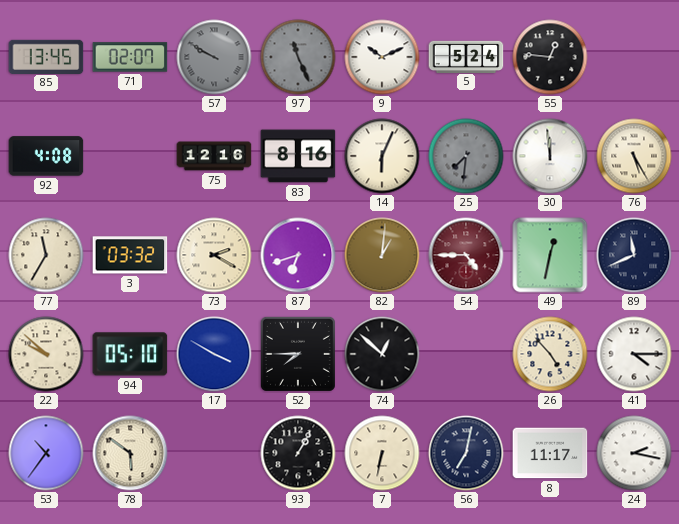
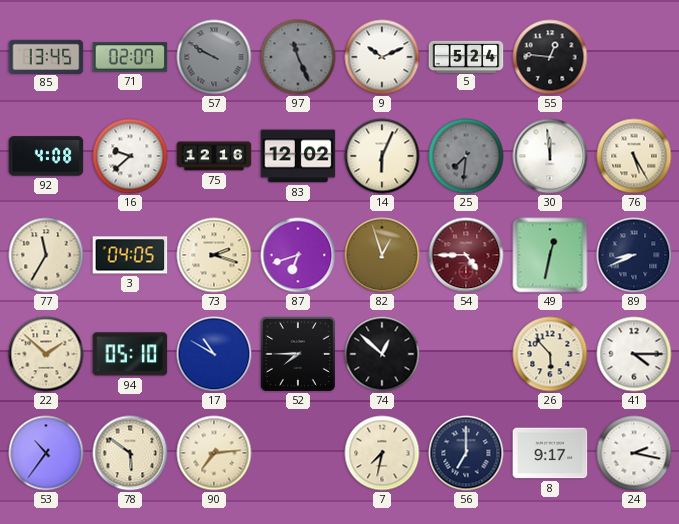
16: none -> 9:38
83: 8:16 -> 12:02
3: 03:32 -> 04:05
73: 2:20 -> 2:18
82: 1:01 -> 12:57
89: 11:41 -> 8:41
22: 9:52 -> 1:52
17: 3:50 -> 10:50
26: 4:53 -> 5:53
90: none -> 7:14
93: 1:05 -> none
7: 6:32 -> 7:32
56: 7:02 -> 7:00
8: 11:17 -> 9:17
